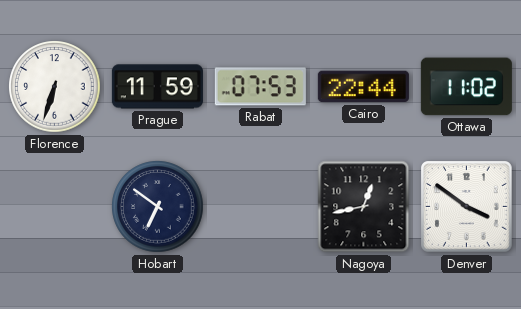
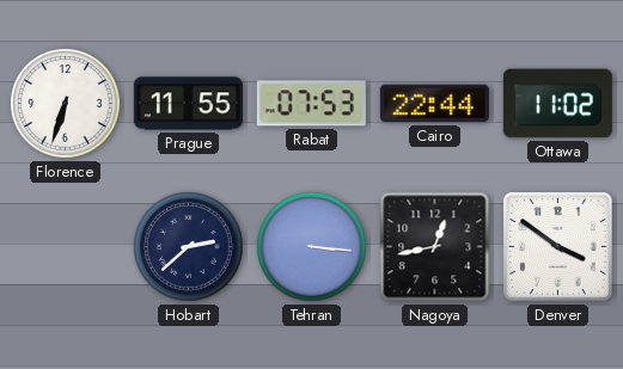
Prague: 11:59 -> 11:55
Hobart: 6:51 -> 2:38
Tehran: none -> 3:16
